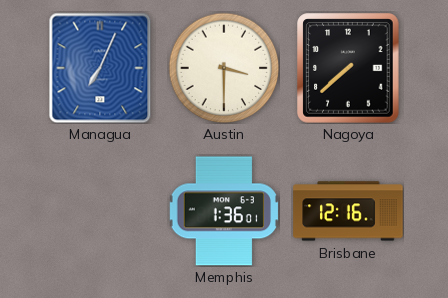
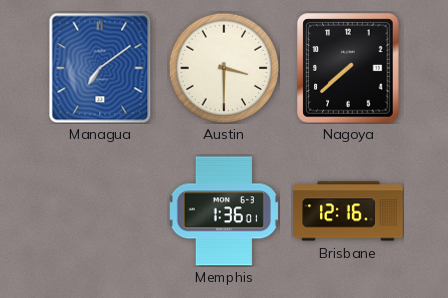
Managua: 7:04 -> 7:09
